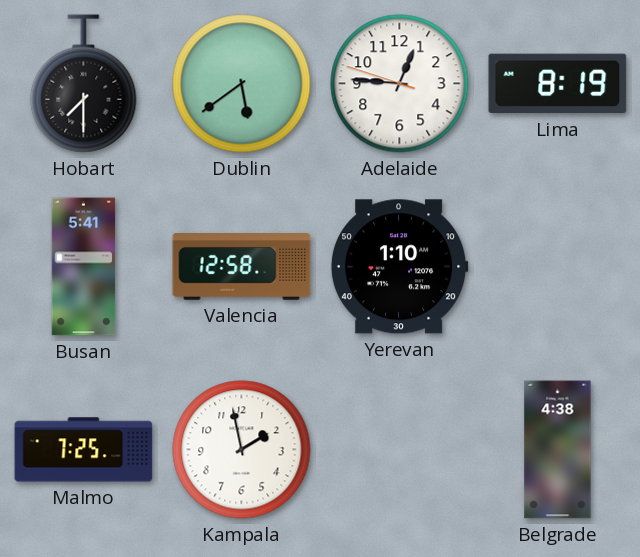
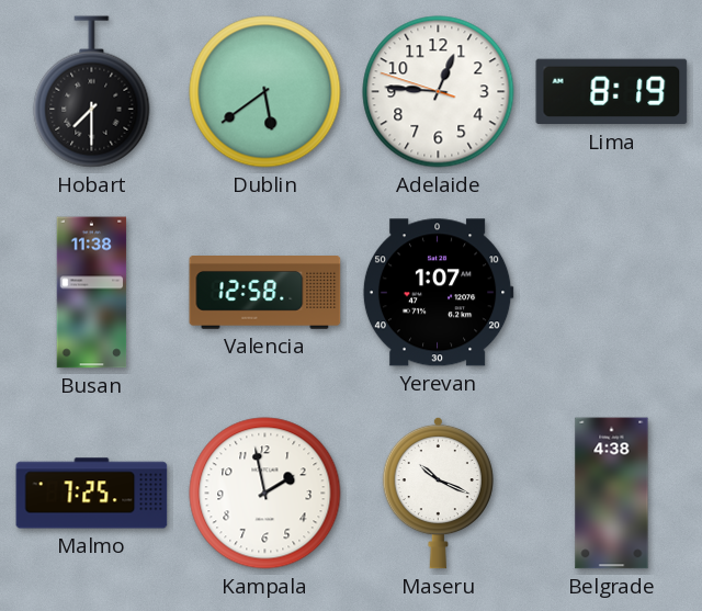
Busan: 5:41 -> 11:38
Yerevan: 1:10 -> 1:07
Maseru: none -> 10:19
